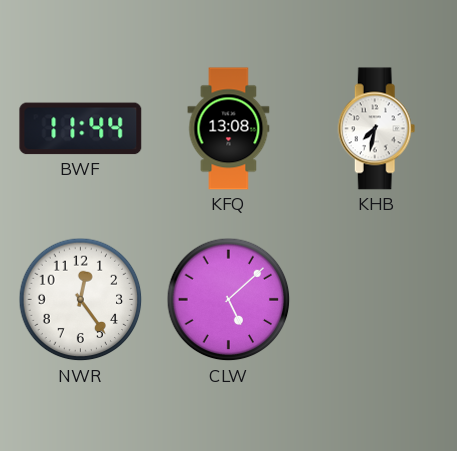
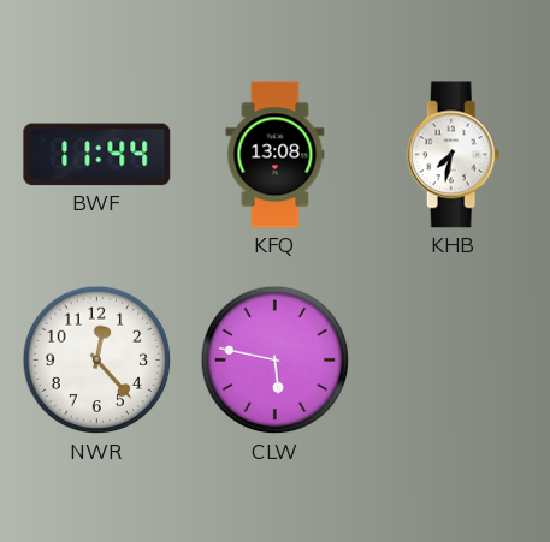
NWR: 12:24 -> 12:23
CLW: 5:08 -> 5:47
